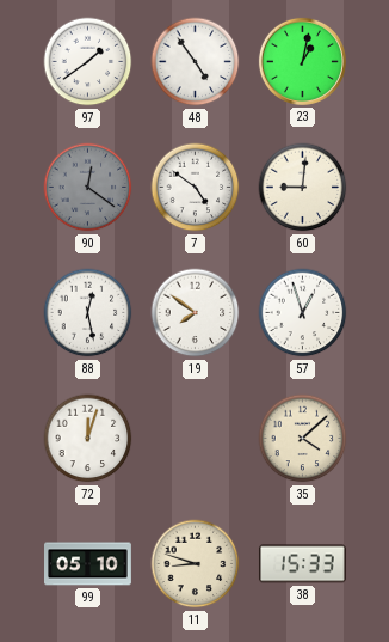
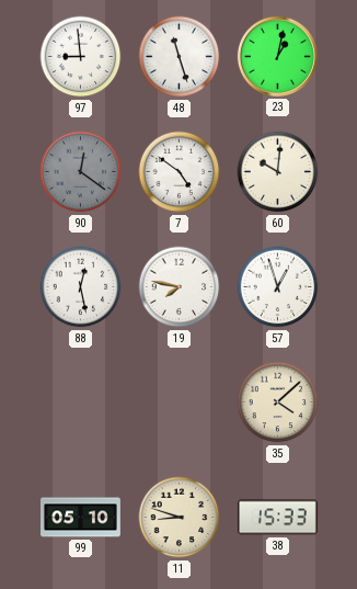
97: 1:39 -> 8:59
48: 4:54 -> 11:27
60: 9:01 -> 10:01
19: 7:51 -> 7:47
72: 12:03 -> none
